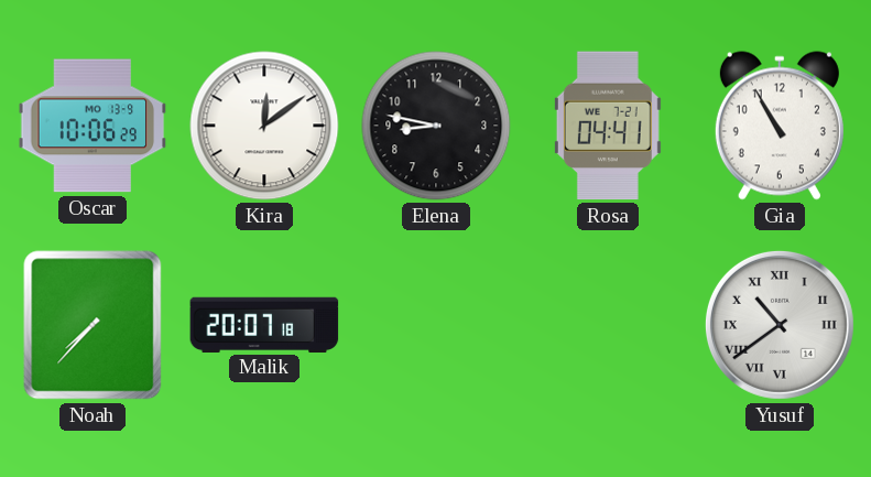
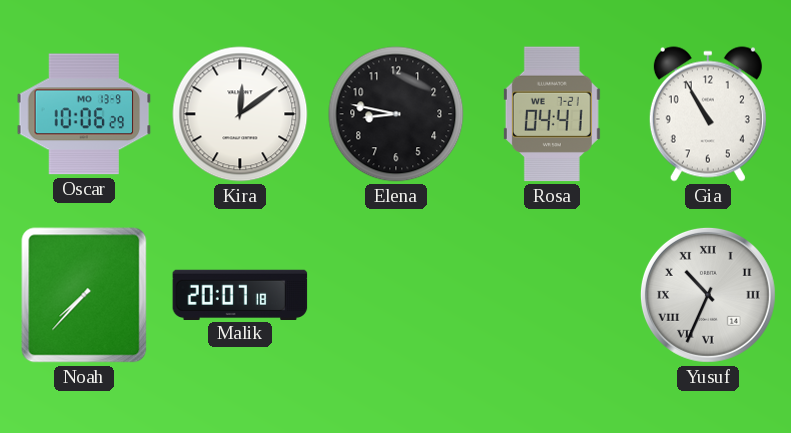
Yusuf: 10:39 -> 10:34
